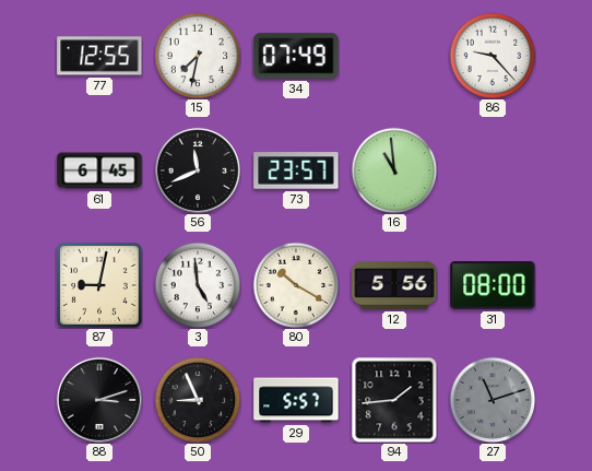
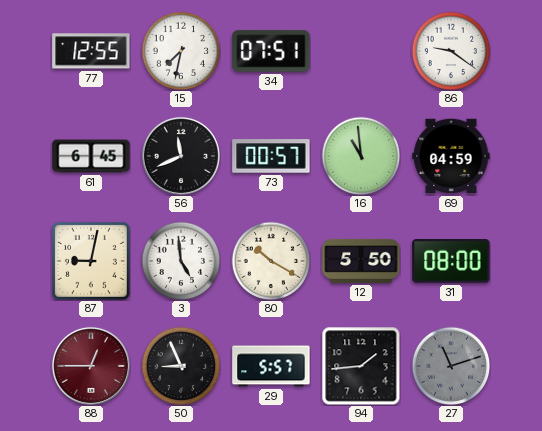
34: 07:49 -> 07:51
86: 9:23 -> 9:21
73: 23:57 -> 00:57
69: none -> 04:59
12: 5:56 -> 5:50
88: 3:12 -> 12:45
88 dial: black -> burgundy
